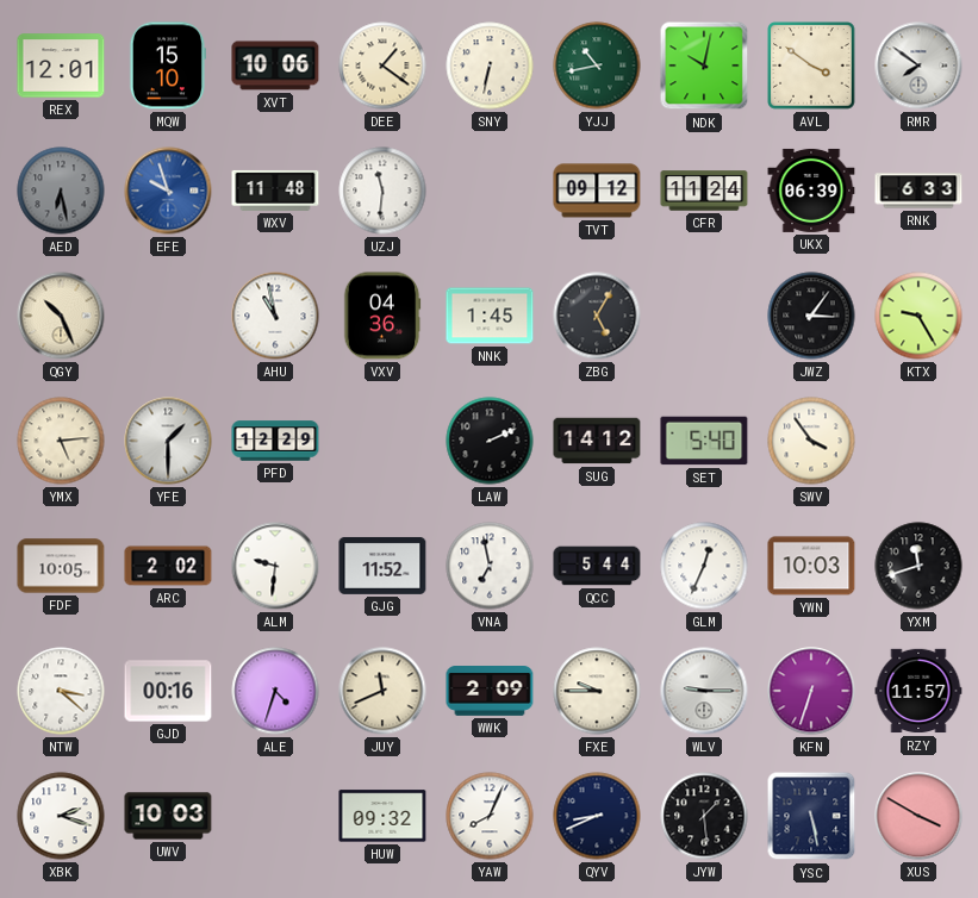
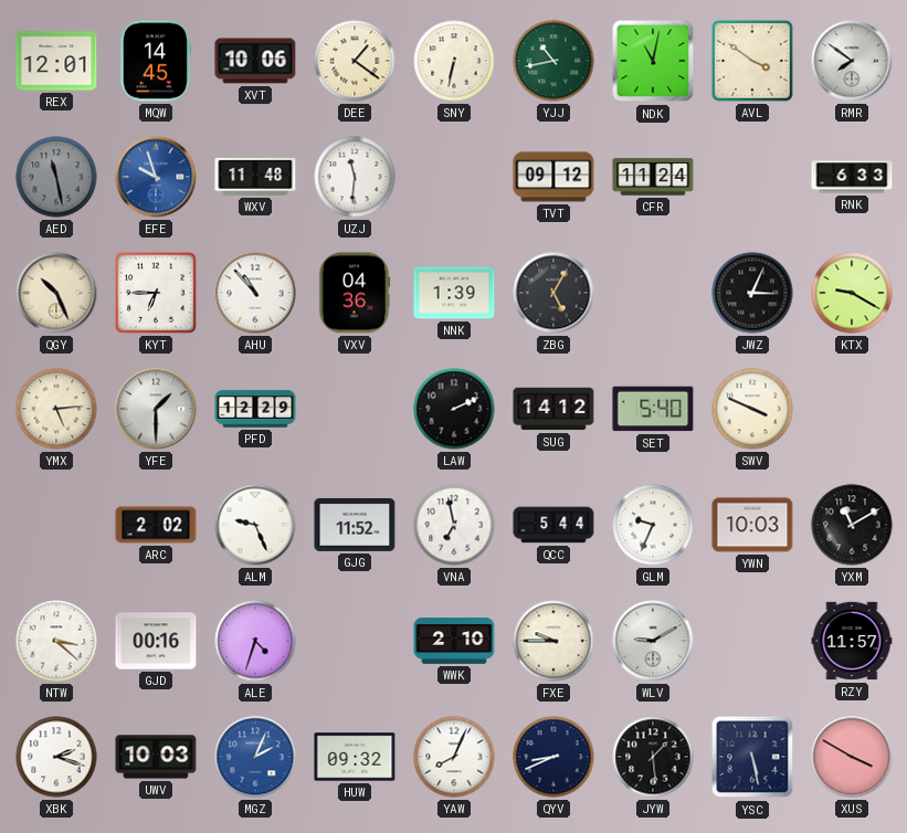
MQW: 15:10 -> 14:45
NDK: 10:02 -> 11:02
AED: 6:28 -> 11:28
UKX: 06:39 -> none
KYT: none -> 6:45
AHU: 10:58 -> 10:53
NNK: 1:45 -> 1:39
JWZ: 3:06 -> 3:04
KTX: 9:25 -> 9:20
SWV: 3:54 -> 3:49
FDF: 10:05 -> none
ALM: 9:31 -> 9:26
GLM: 12:34 -> 9:34
YXM: 11:42 -> 11:10
JUY: 11:41 -> none
WWK: 2:09 -> 2:10
WLV: 9:15 -> 9:10
KFN: 6:33 -> none
MGZ: none -> 2:04
